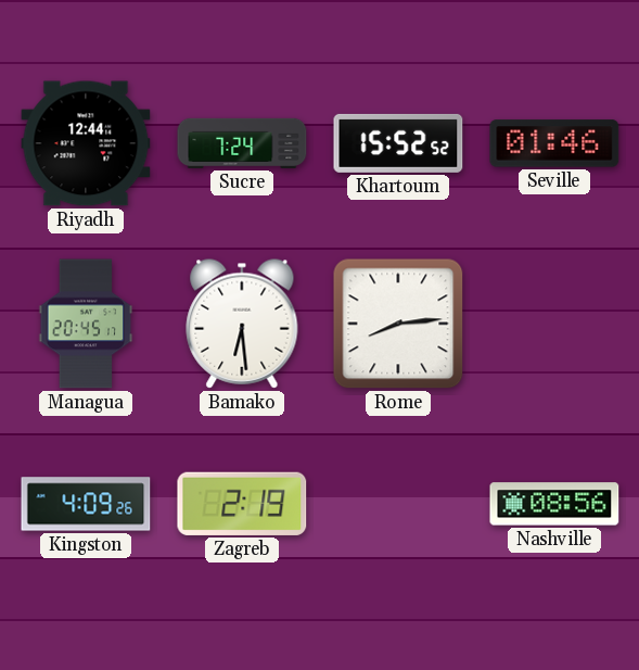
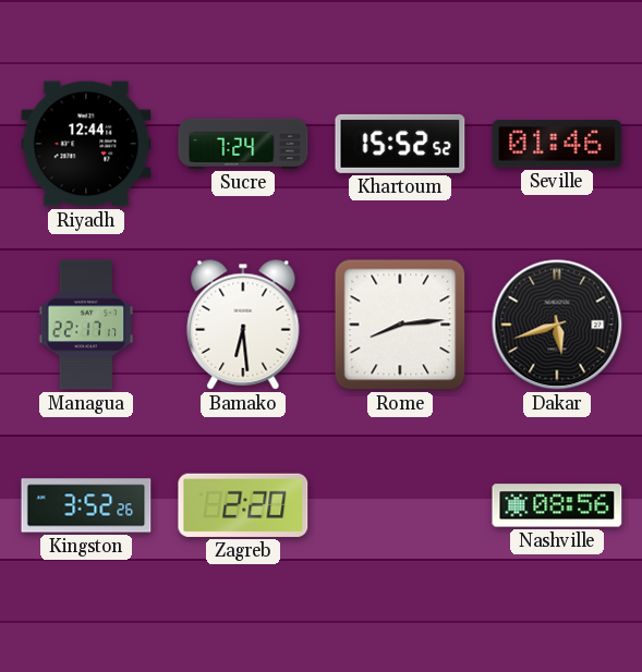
Managua: 20:45 -> 22:17
Dakar: none -> 5:42
Kingston: 4:09 -> 3:52
Zagreb: 2:19 -> 2:20
